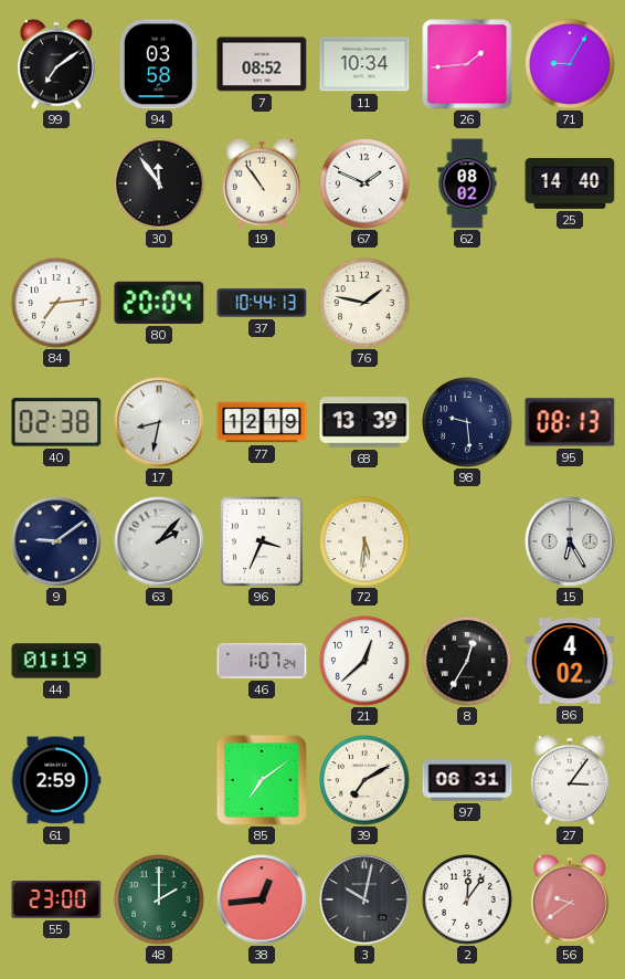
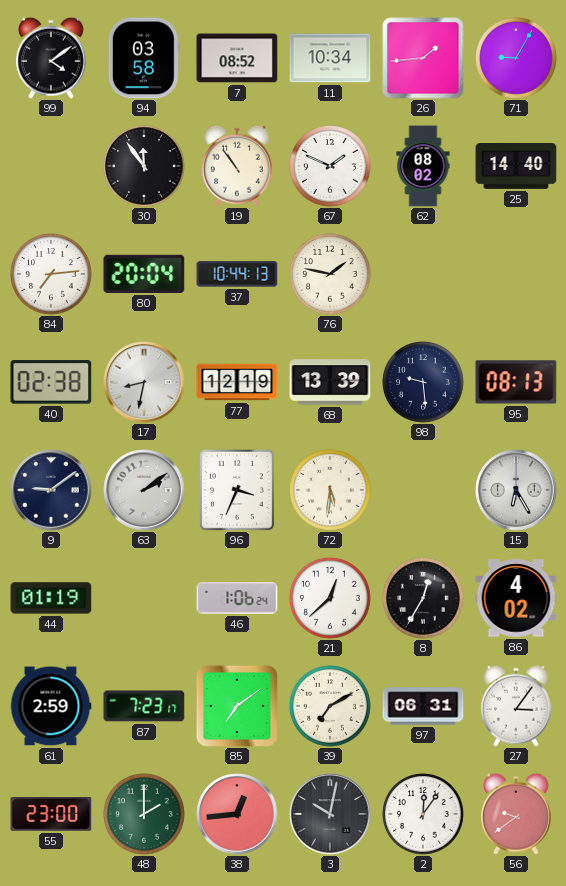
99: 7:09 -> 4:09
63: 2:07 -> 2:09
46: 1:07 -> 1:06
87: none -> 7:23
